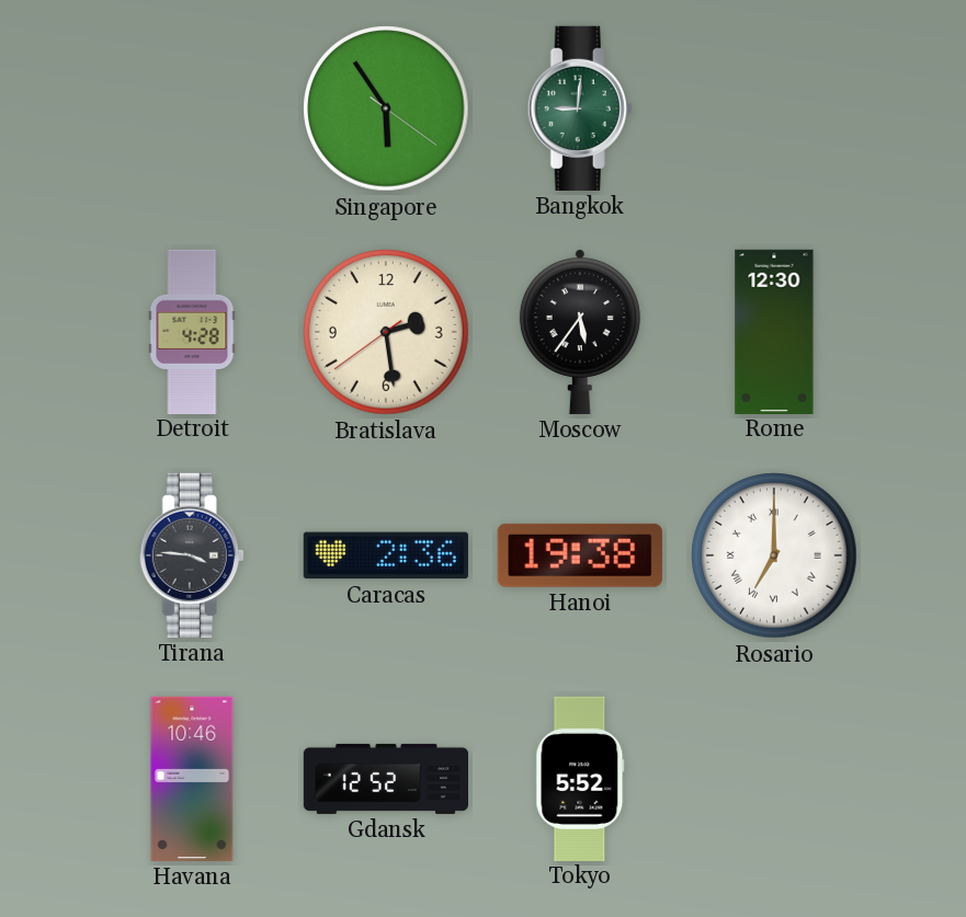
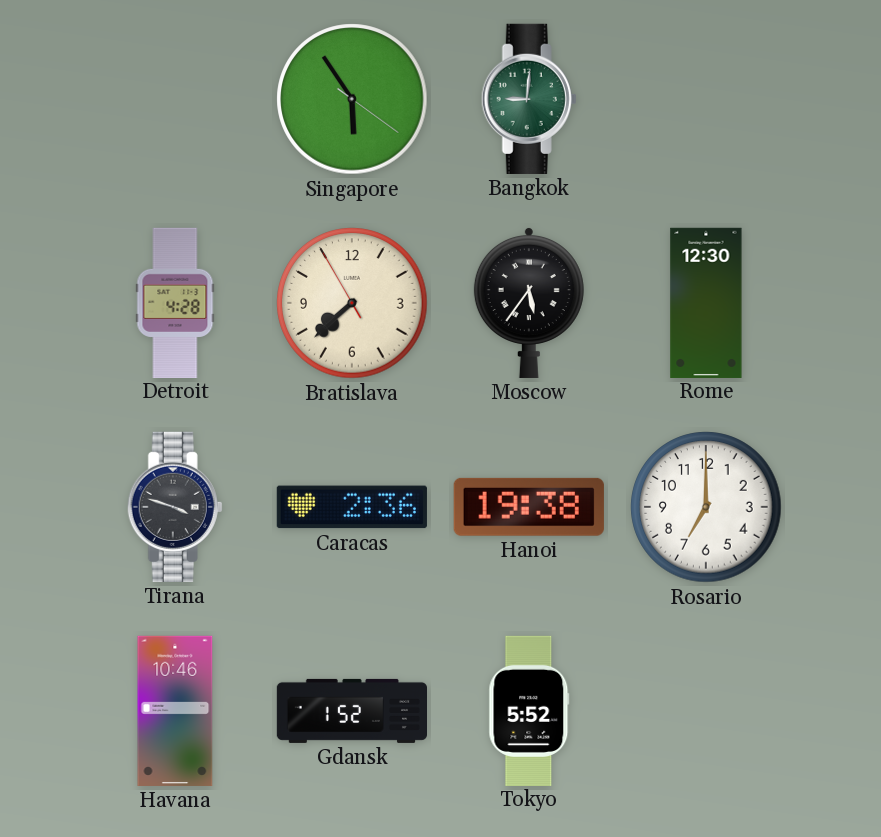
Bratislava: 2:28 -> 7:37
Tirana: 3:46 -> 3:48
Rosario numerals: Roman -> Arabic
Gdansk: 12:52 -> 1:52
